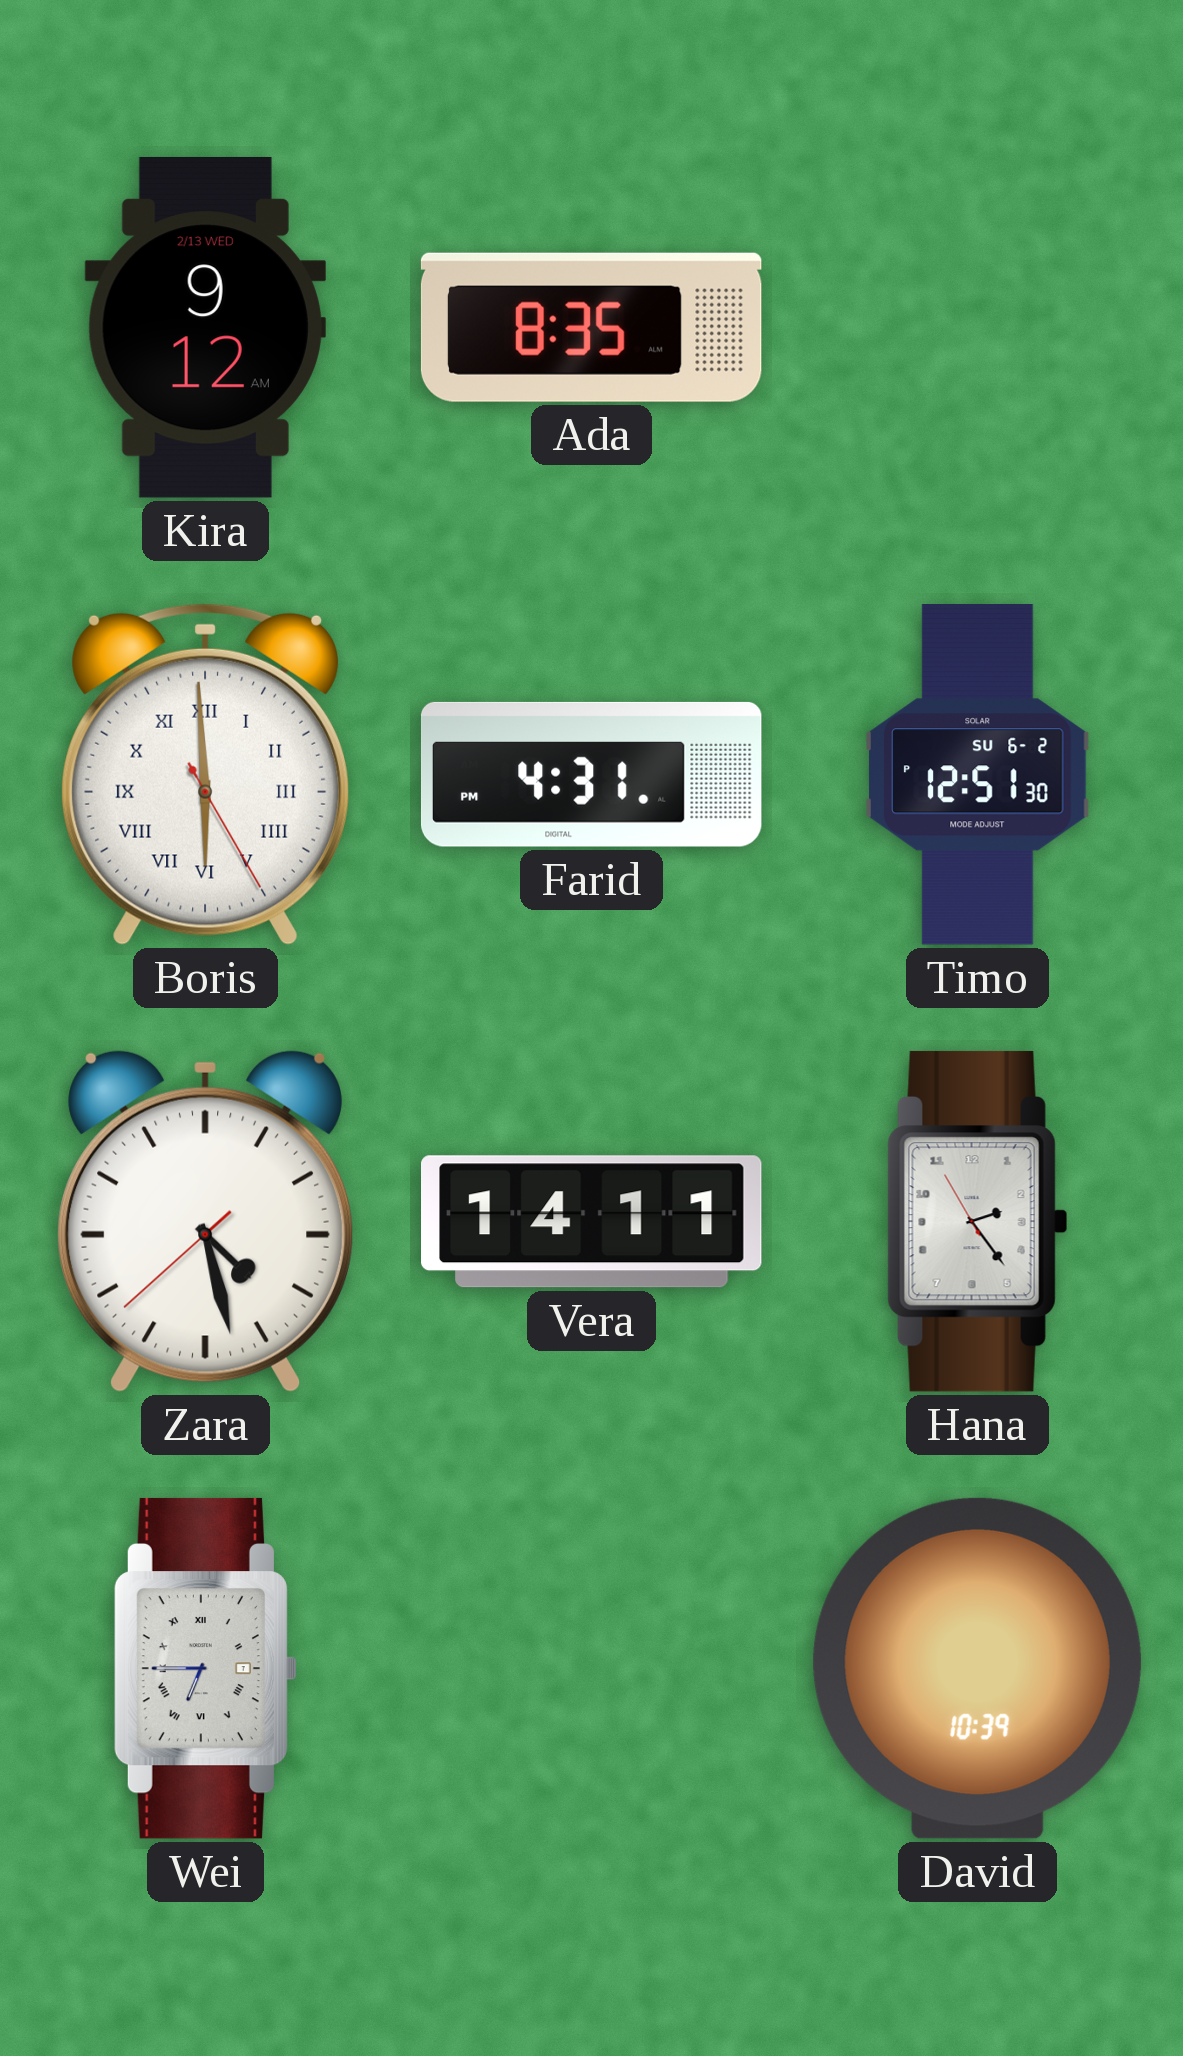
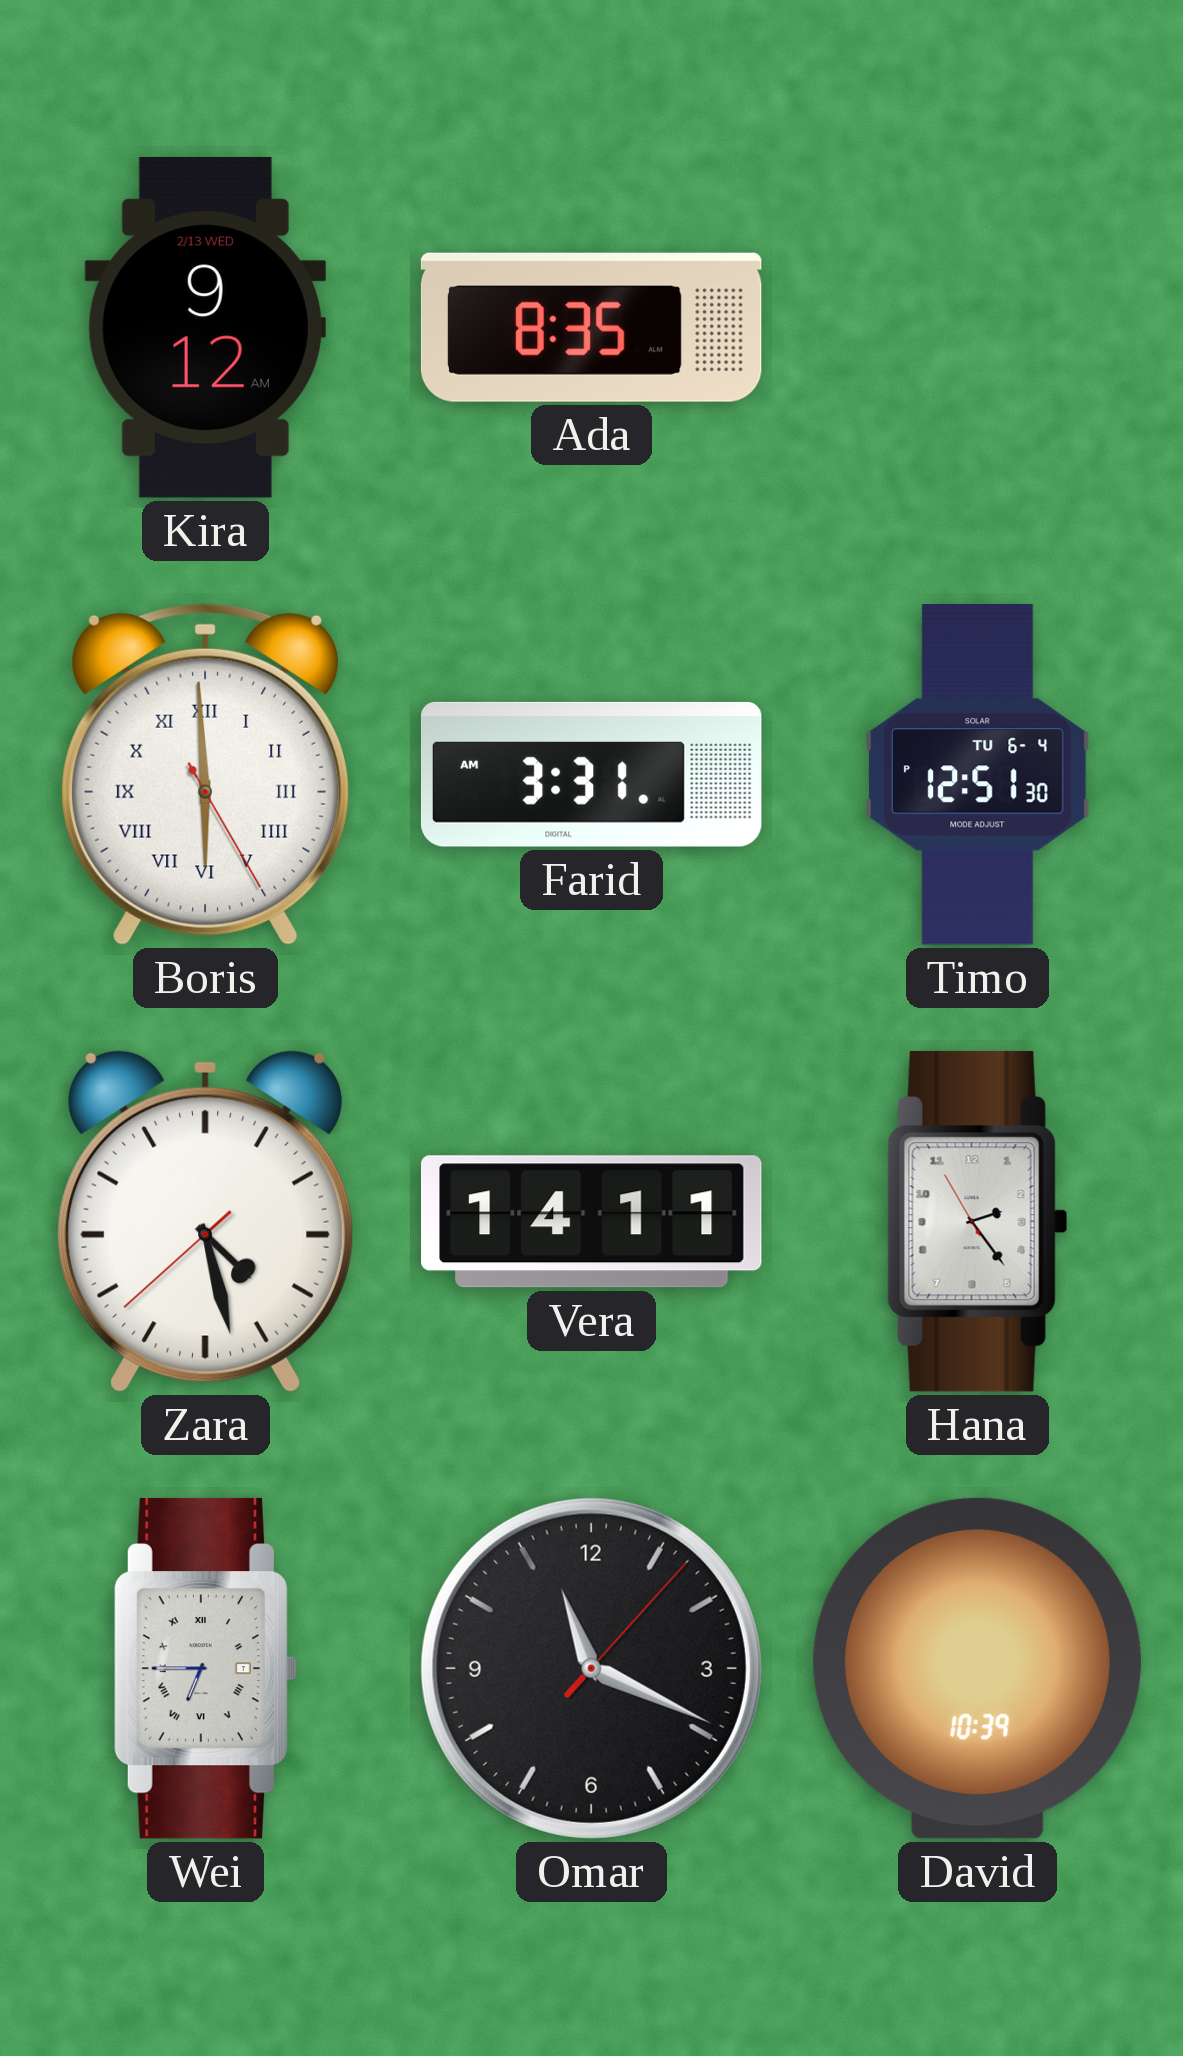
Farid: 4:31 -> 3:31
Timo date: SU 6-2 -> TU 6-4
Omar: none -> 11:19
